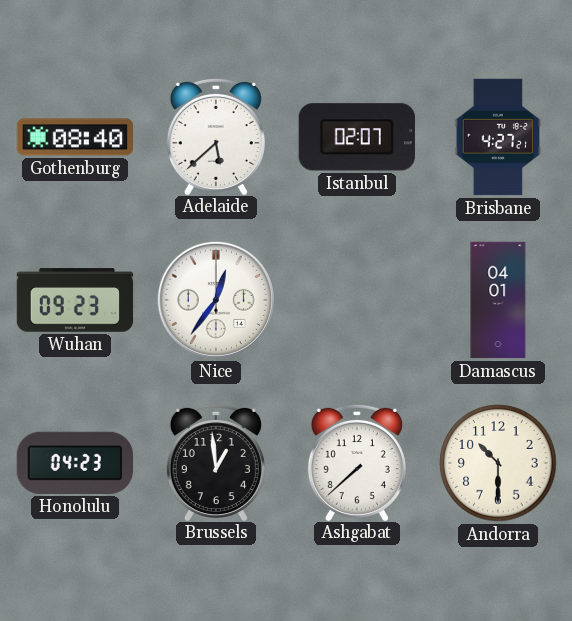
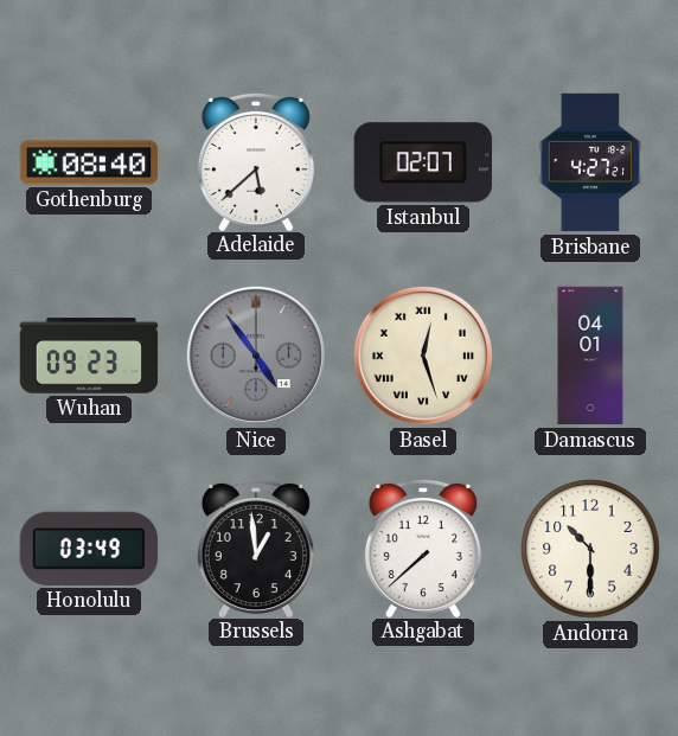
Nice: 12:36 -> 4:54
Nice dial: white -> grey
Basel: none -> 12:27
Honolulu: 04:23 -> 03:49
